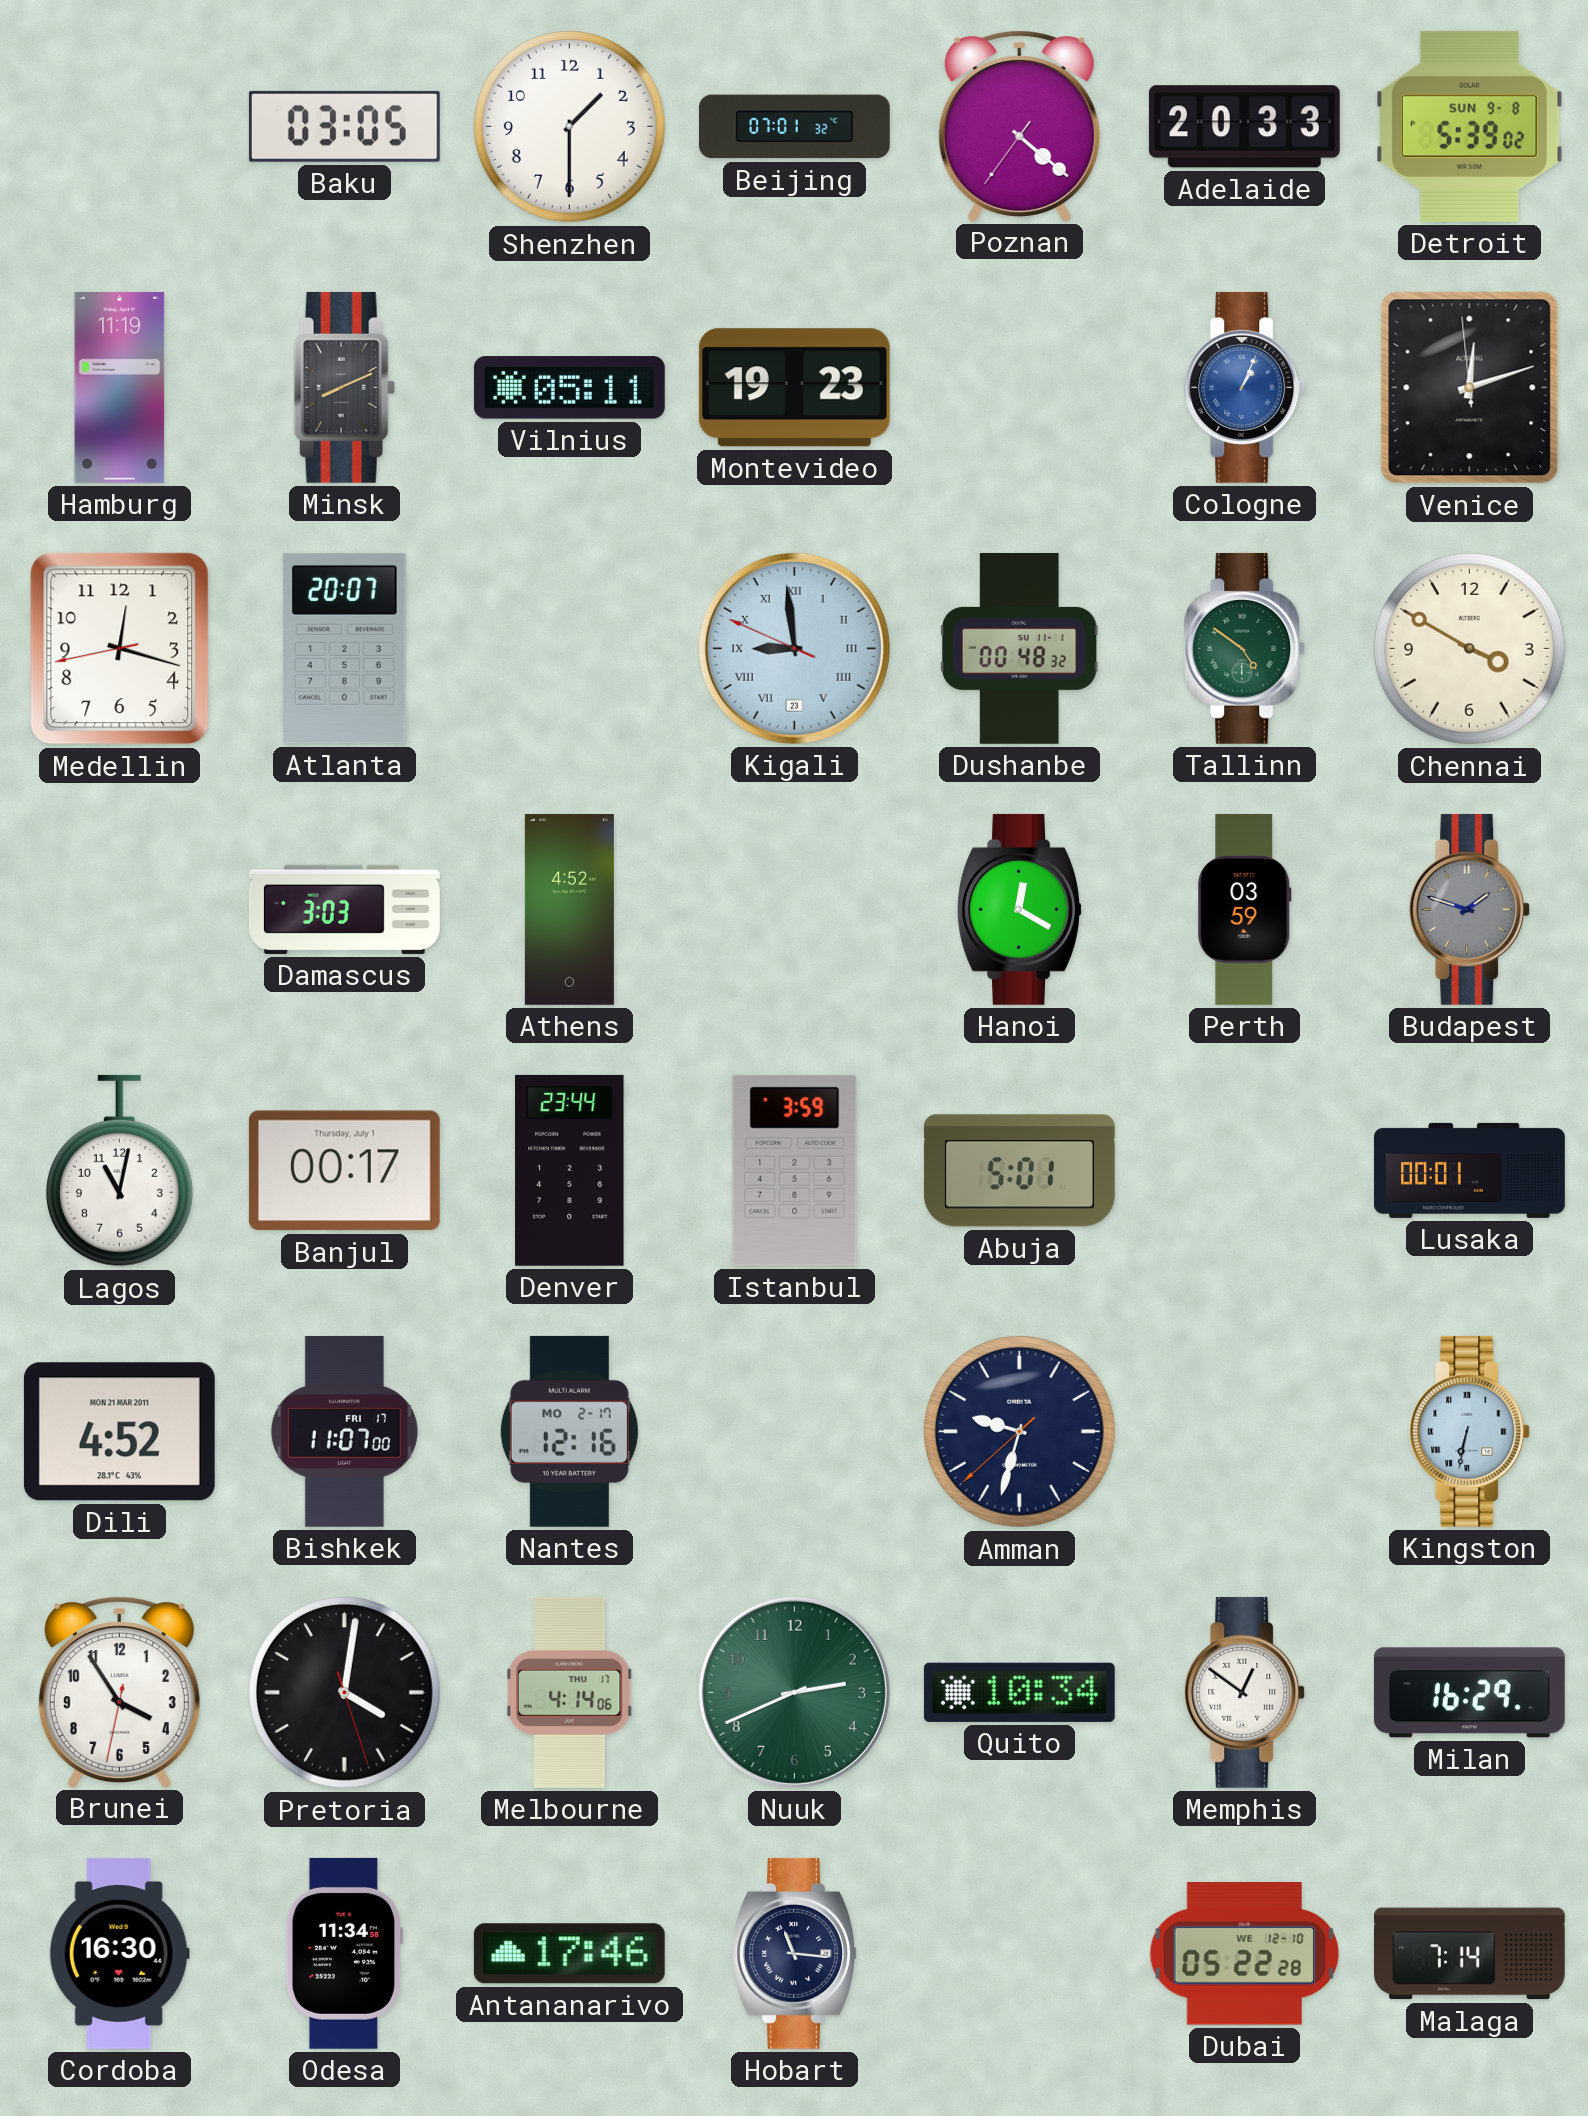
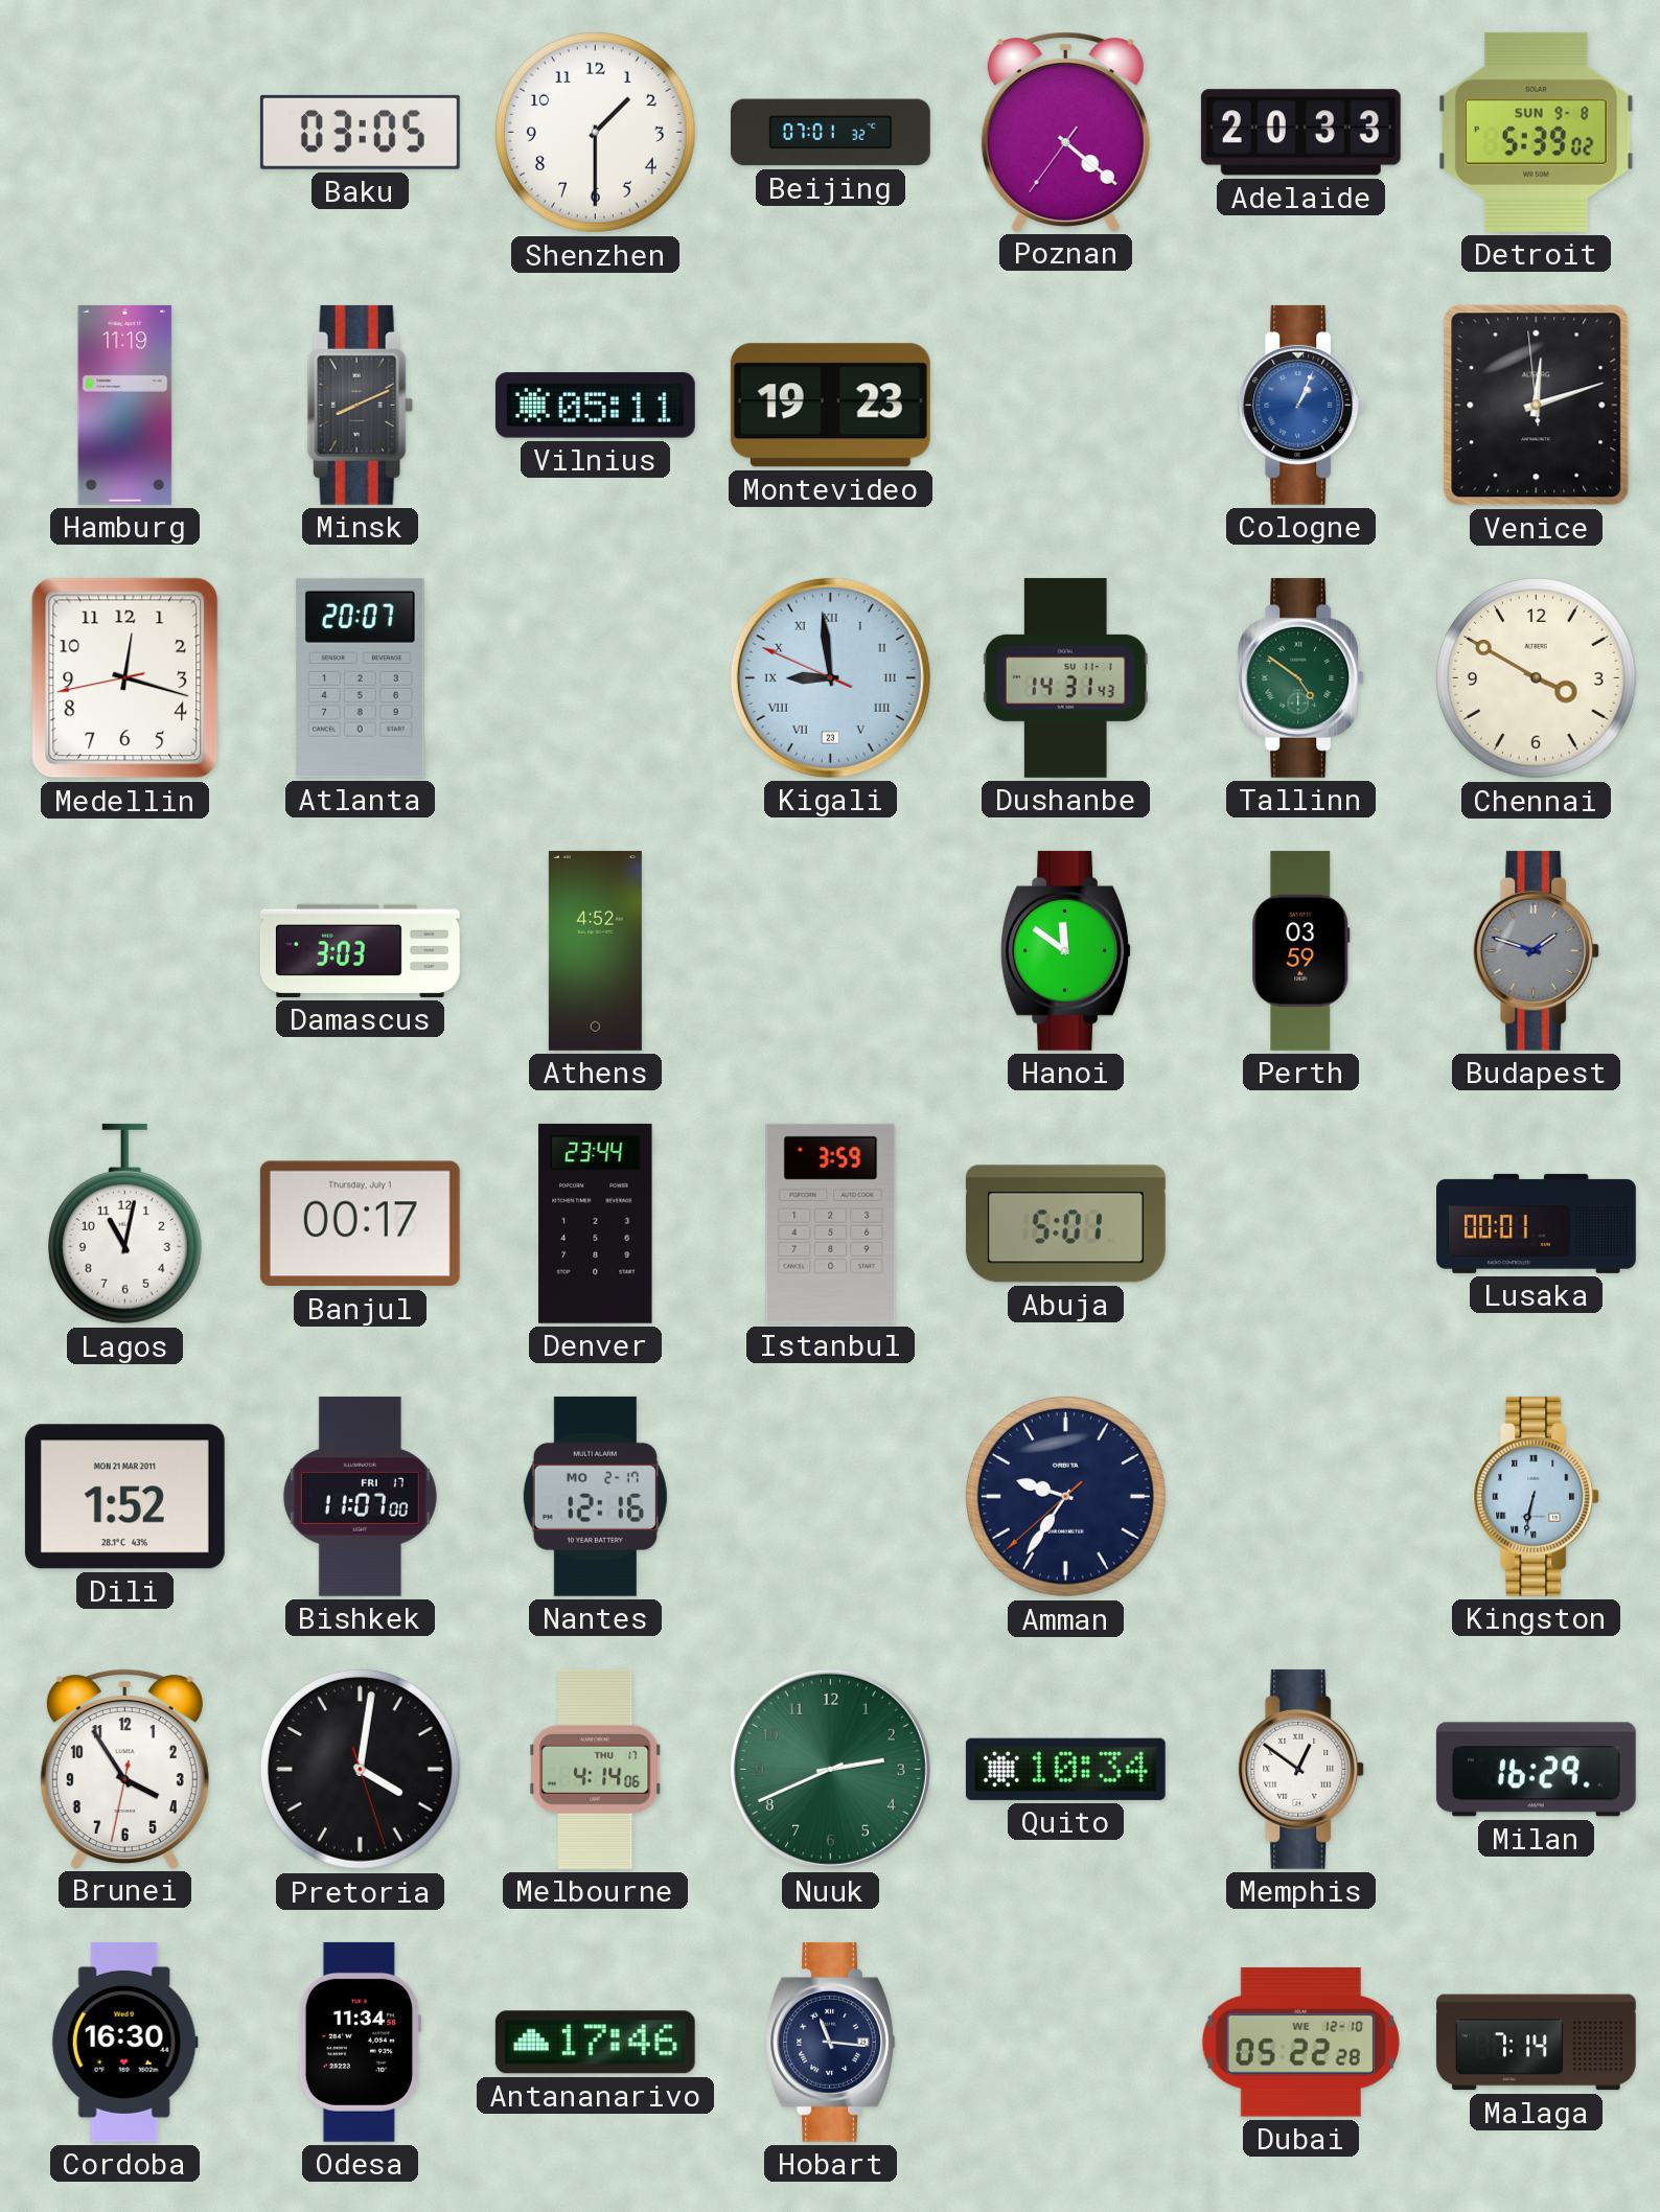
Dushanbe: 00:48 -> 14:31
Hanoi: 12:20 -> 11:51
Dili: 4:52 -> 1:52
Amman: 9:32 -> 9:35
